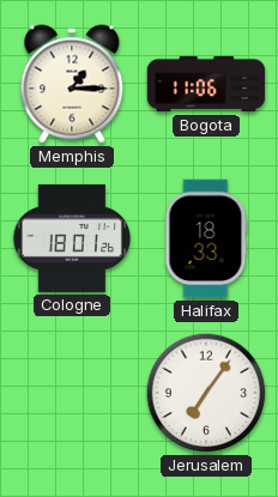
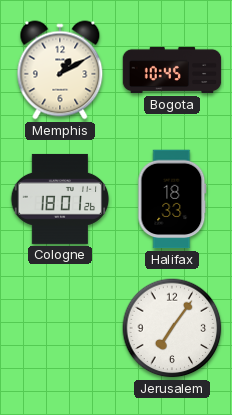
Memphis: 1:15 -> 1:10
Bogota: 11:06 -> 10:45
